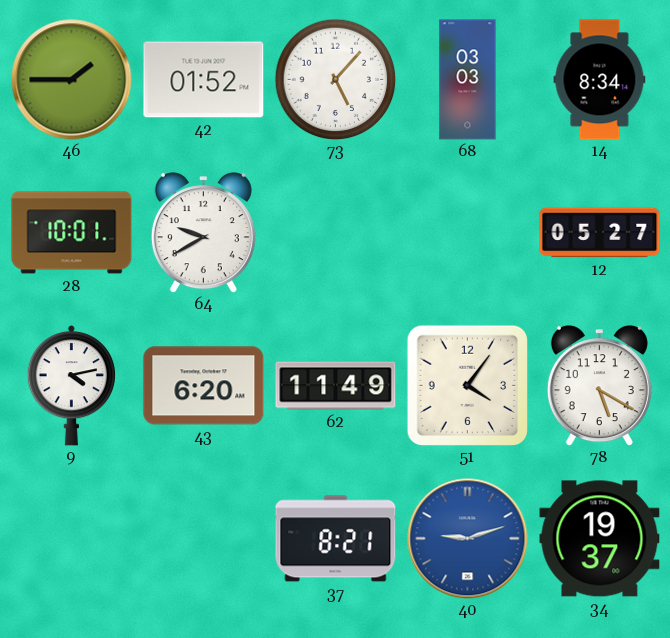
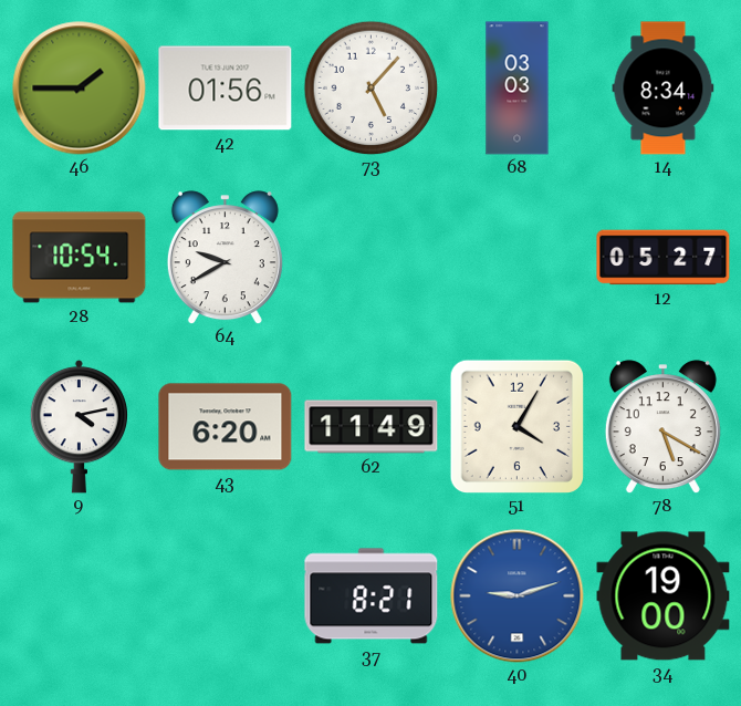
42: 01:52 -> 01:56
28: 10:01 -> 10:54
51: 4:06 -> 4:05
34: 19:37 -> 19:00
